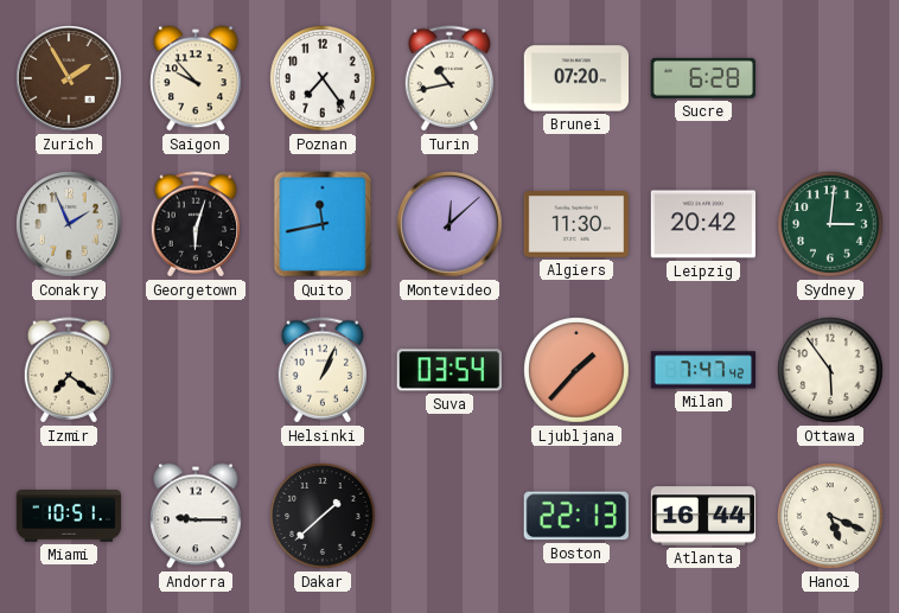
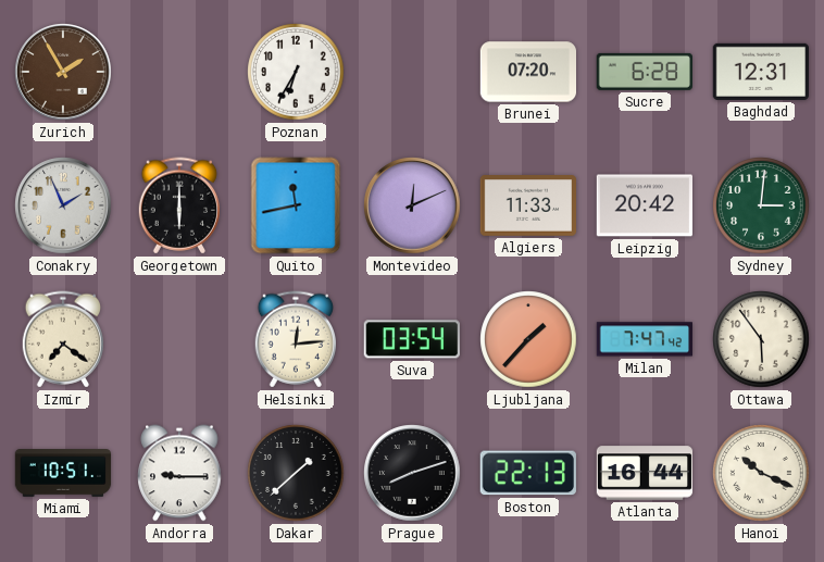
Saigon: 9:53 -> none
Poznan: 7:24 -> 6:35
Turin: 10:43 -> none
Baghdad: none -> 12:31
Georgetown: 6:03 -> 6:00
Montevideo: 12:08 -> 12:11
Algiers: 11:30 -> 11:33
Helsinki: 1:04 -> 12:14
Prague: none -> 8:12
Hanoi: 5:19 -> 10:19
